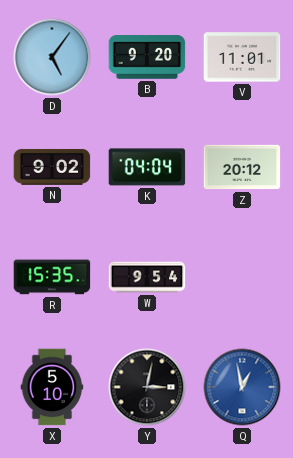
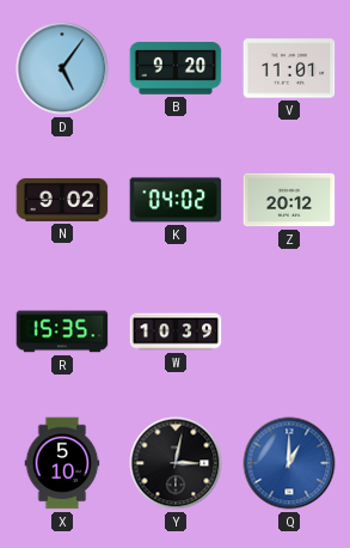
K: 04:04 -> 04:02
W: 9:54 -> 10:39
Q: 12:58 -> 1:00
